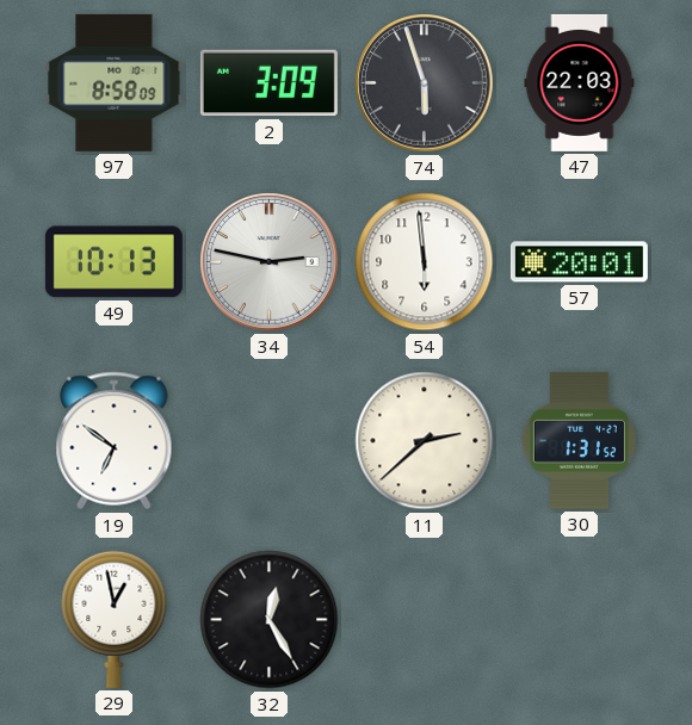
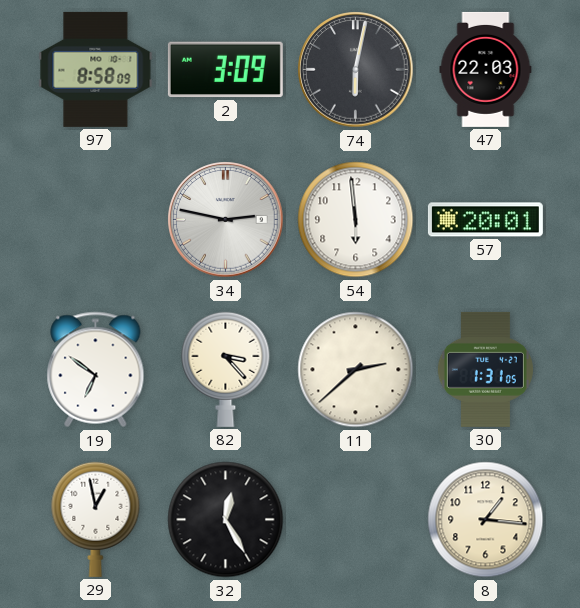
74: 5:57 -> 6:02
49: 10:13 -> none
82: none -> 3:23
30: 1:31:52 -> 1:31:05
8: none -> 1:16
